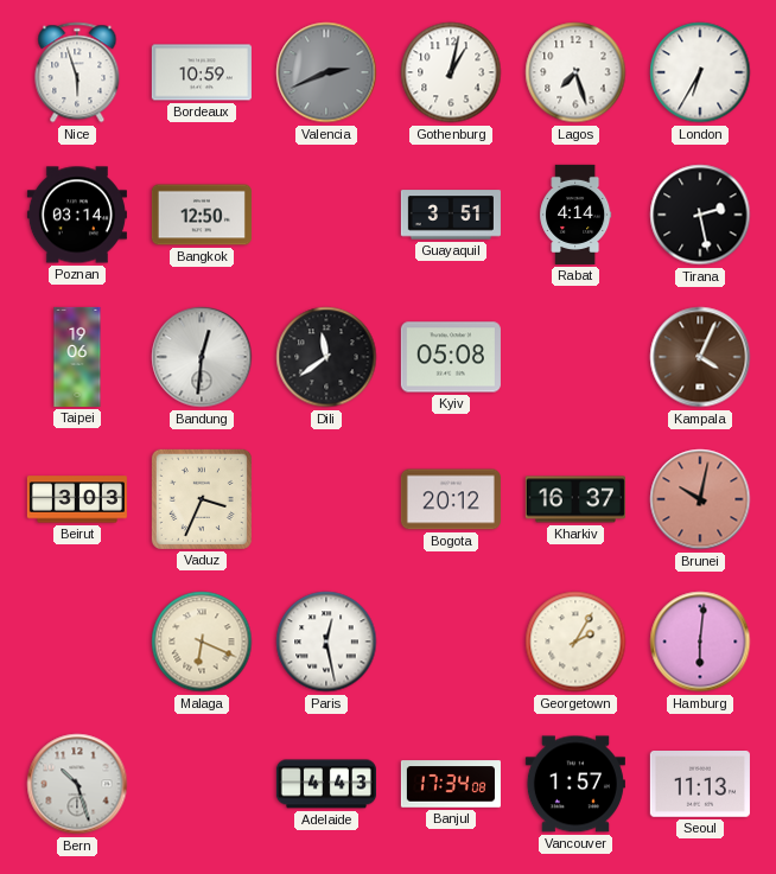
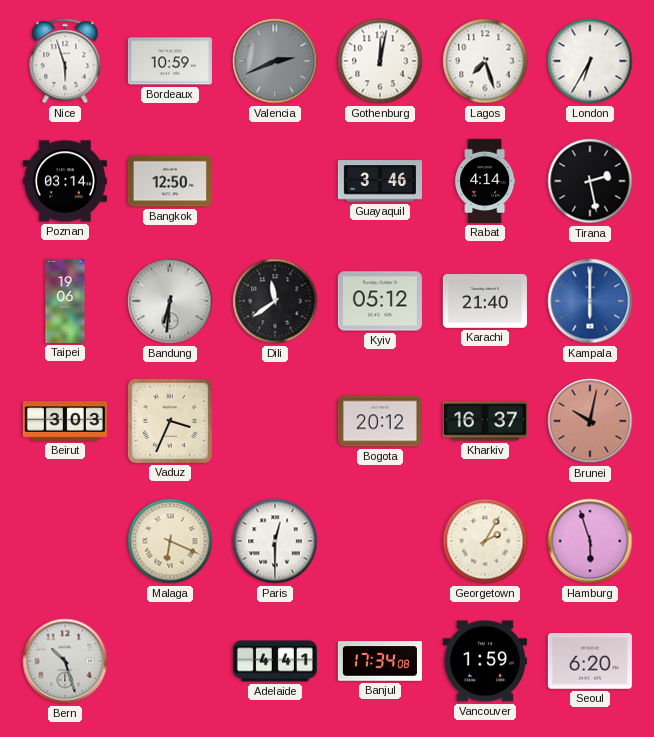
Gothenburg: 1:02 -> 12:02
Guayaquil: 3:51 -> 3:46
Bandung: 12:31 -> 6:31
Kyiv: 05:08 -> 05:12
Karachi: none -> 21:40
Kampala: 4:04 -> 6:00
Kampala dial: brown -> blue
Paris: 12:28 -> 12:30
Hamburg: 6:01 -> 5:57
Adelaide: 4:43 -> 4:41
Vancouver: 1:57 -> 1:59
Seoul: 11:13 -> 6:20
